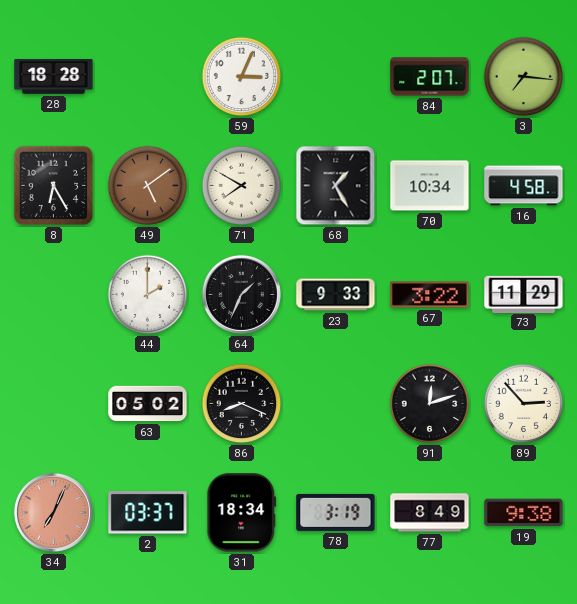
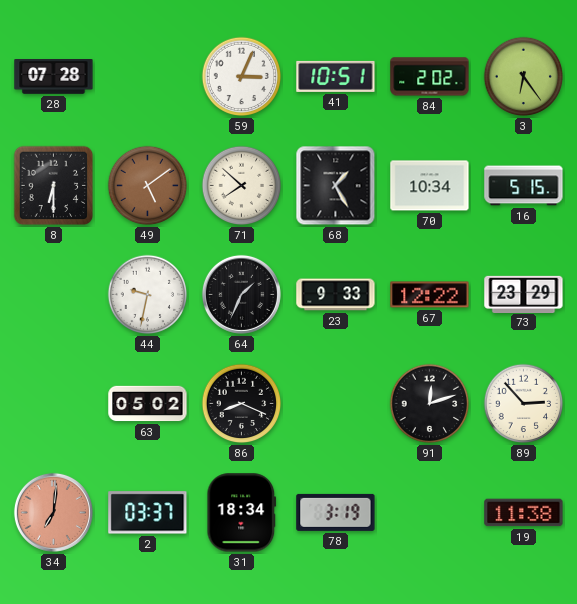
28: 18:28 -> 07:28
41: none -> 10:51
84: 2:07 -> 2:02
3: 7:16 -> 6:24
8: 6:25 -> 6:30
71: 7:50 -> 7:52
16: 4:58 -> 5:15
44: 2:00 -> 9:32
67: 3:22 -> 12:22
73: 11:29 -> 23:29
34: 7:04 -> 7:01
77: 8:49 -> none
19: 9:38 -> 11:38
